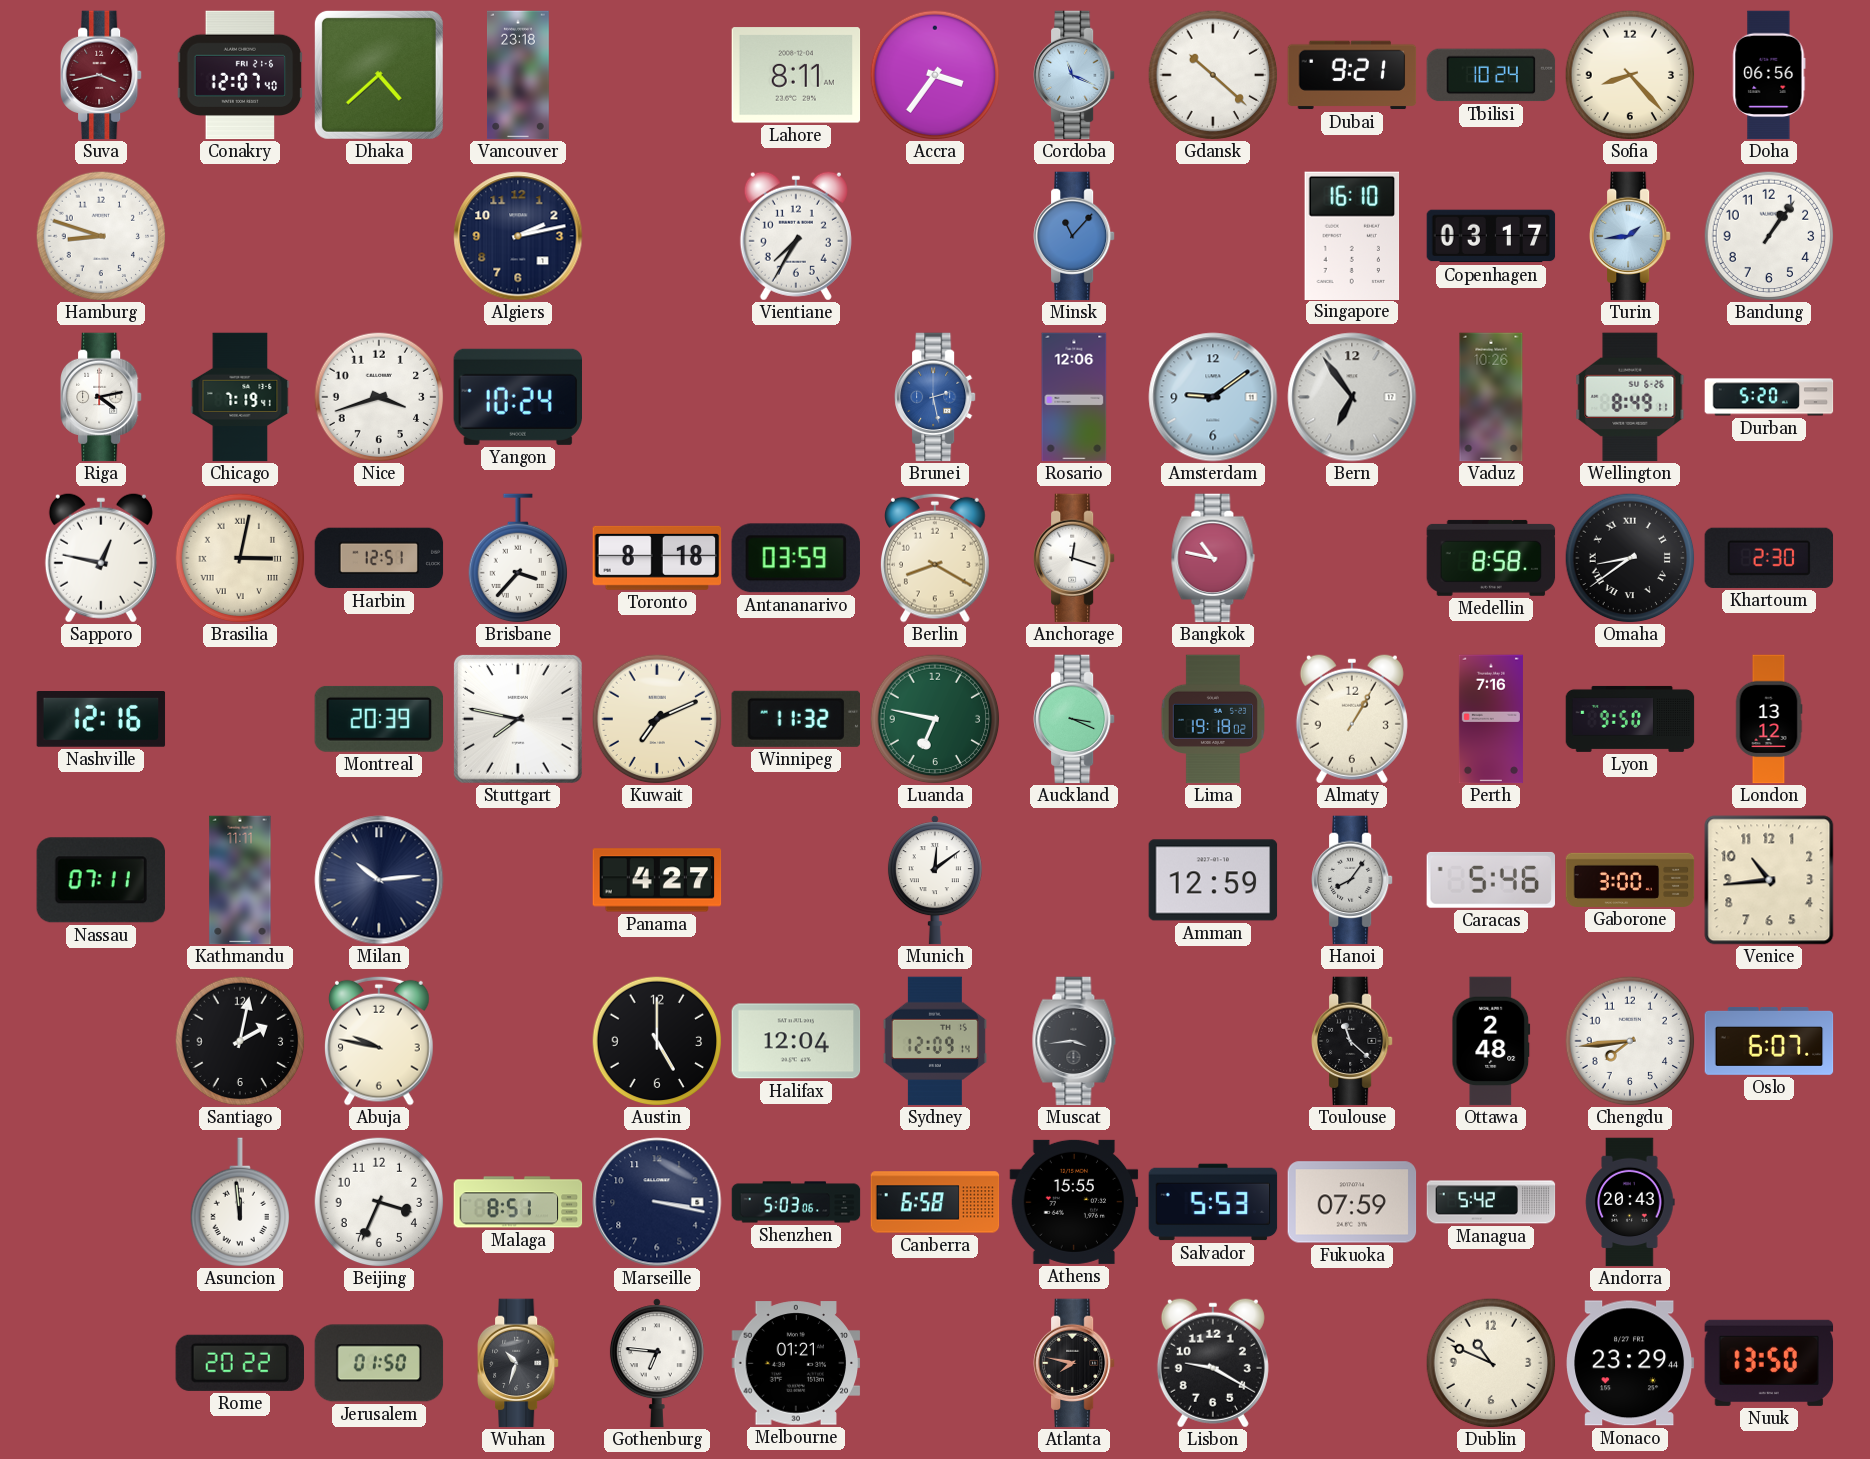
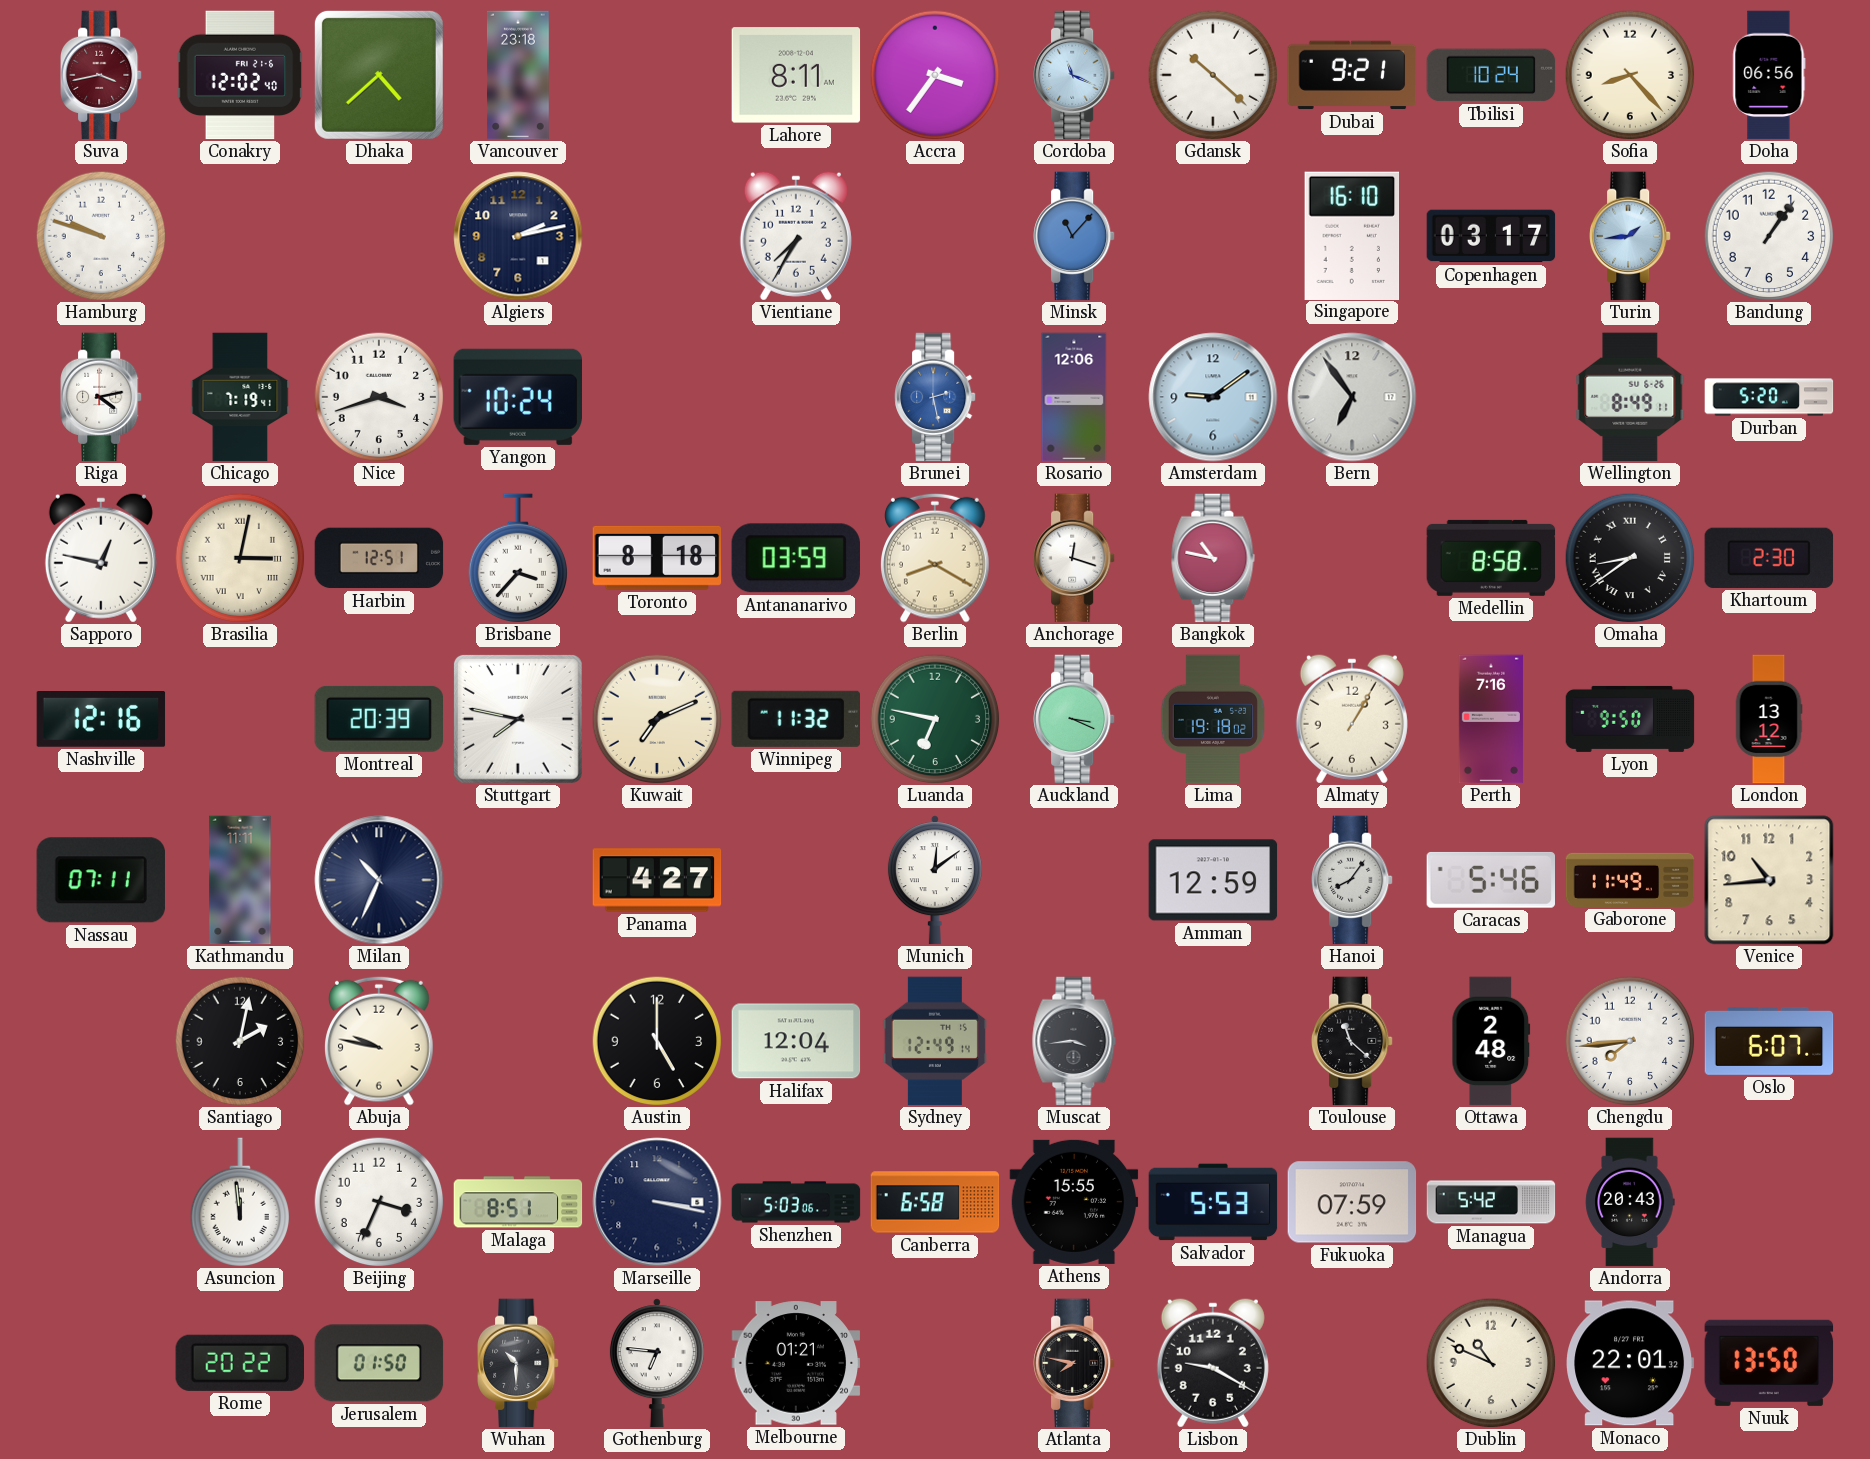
Conakry: 12:07 -> 12:02
Hamburg: 8:48 -> 9:48
Vaduz: 10:26 -> none
Milan: 10:14 -> 10:34
Gaborone: 3:00 -> 11:49
Sydney: 12:09 -> 12:49
Wuhan: 10:33 -> 10:30
Monaco: 23:29 -> 22:01
